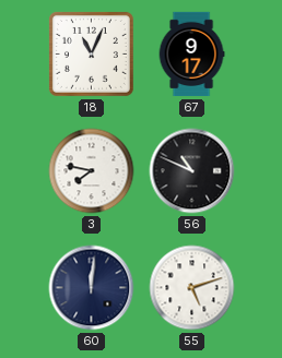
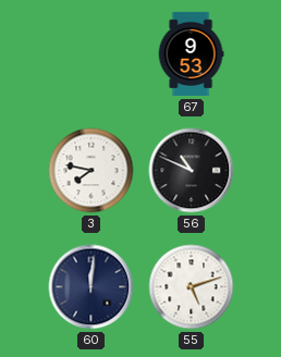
18: 11:04 -> none
67: 9:17 -> 9:53
